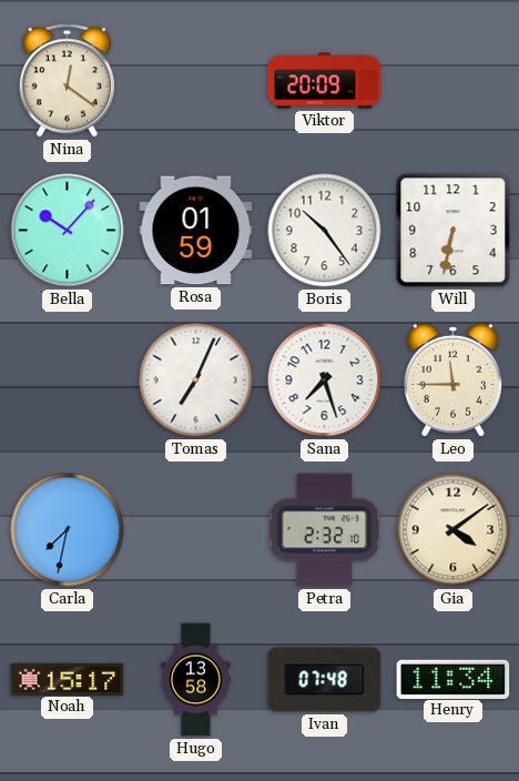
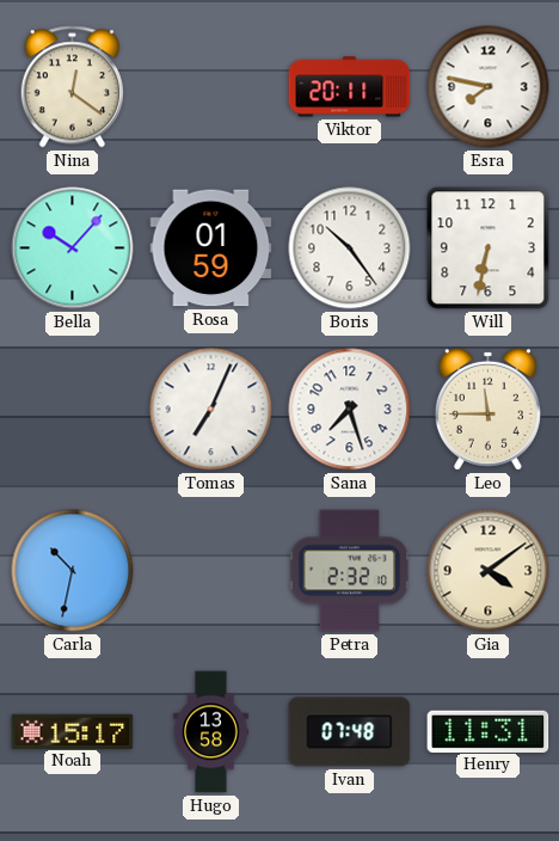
Viktor: 20:09 -> 20:11
Esra: none -> 7:47
Carla: 7:32 -> 10:32
Henry: 11:34 -> 11:31
